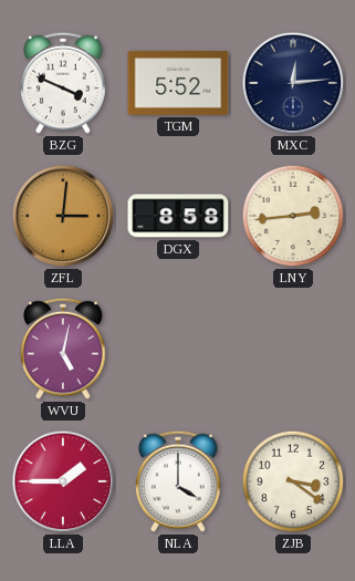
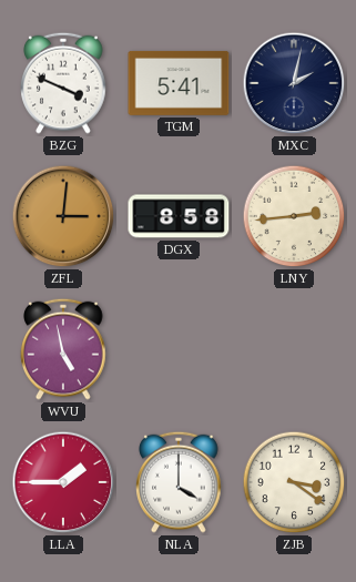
TGM: 5:52 -> 5:41
MXC: 12:14 -> 2:02
WVU: 5:02 -> 4:58
